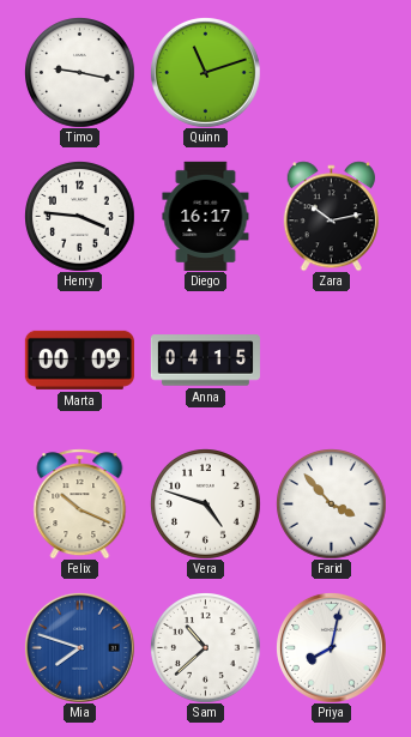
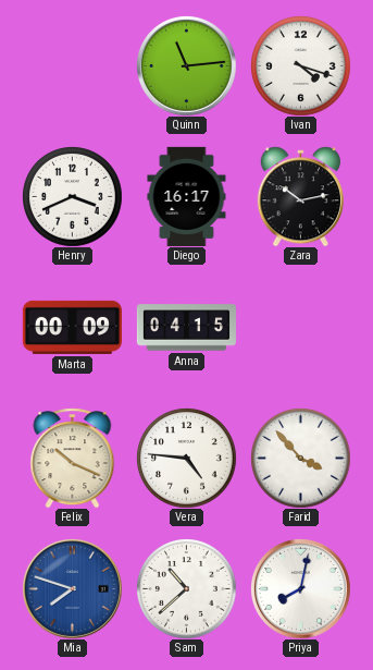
Timo: 9:17 -> none
Quinn: 11:12 -> 11:14
Ivan: none -> 4:18
Henry: 3:46 -> 3:41
Vera: 4:48 -> 4:46
